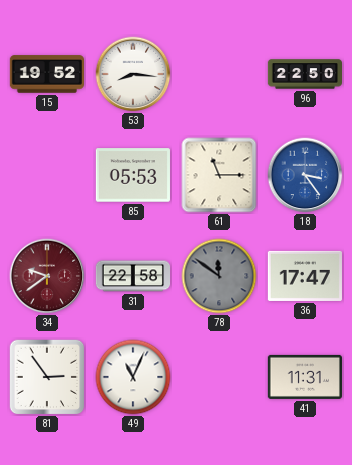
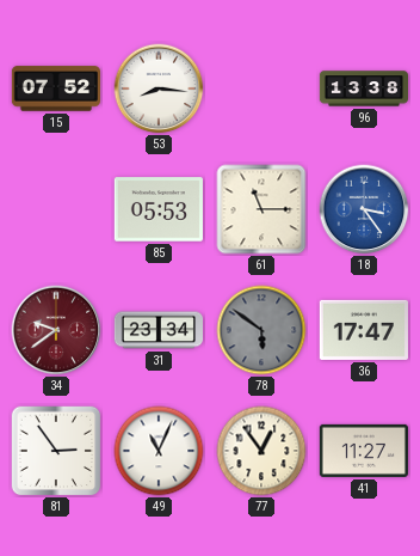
15: 19:52 -> 07:52
96: 22:50 -> 13:38
31: 22:58 -> 23:34
78: 11:51 -> 5:51
77: none -> 12:54
41: 11:31 -> 11:27
